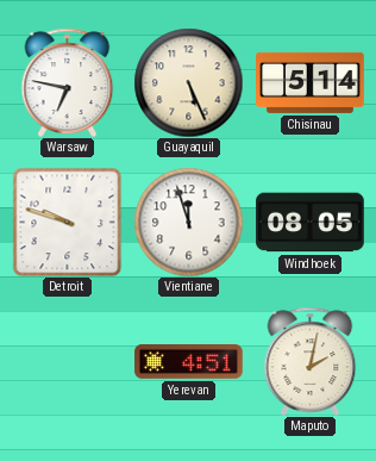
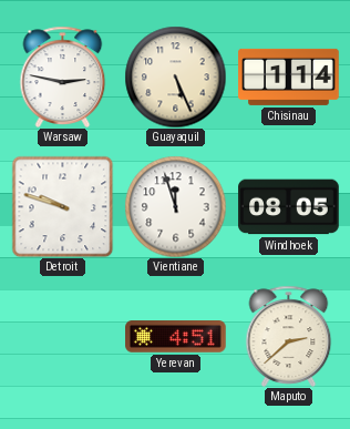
Warsaw: 6:47 -> 2:47
Chisinau: 5:14 -> 1:14
Maputo: 2:02 -> 2:38
